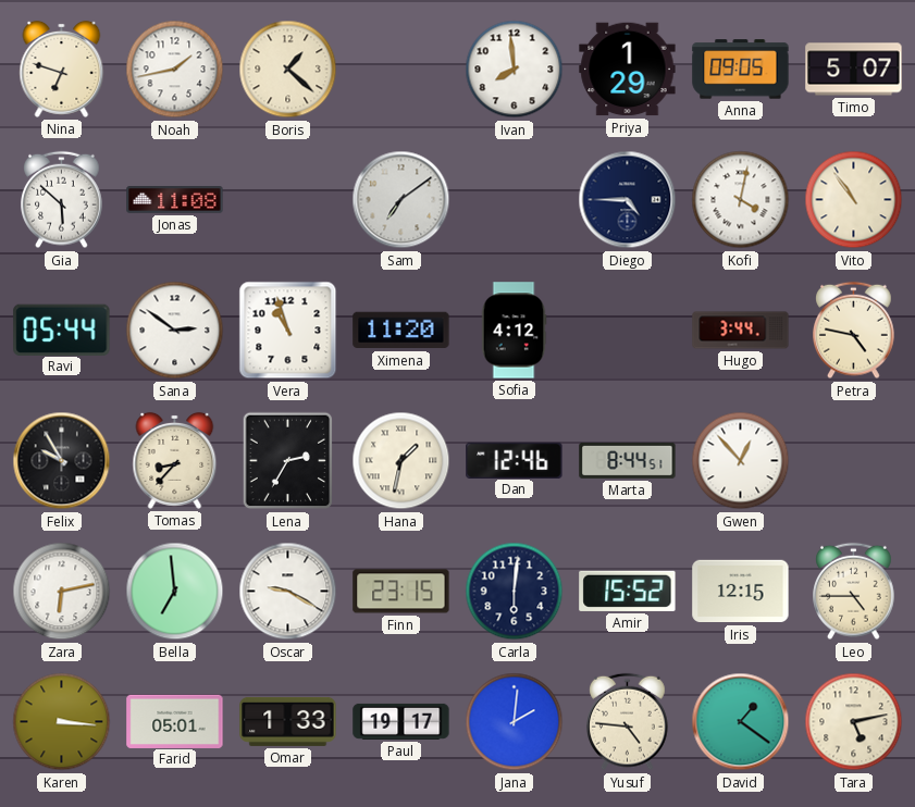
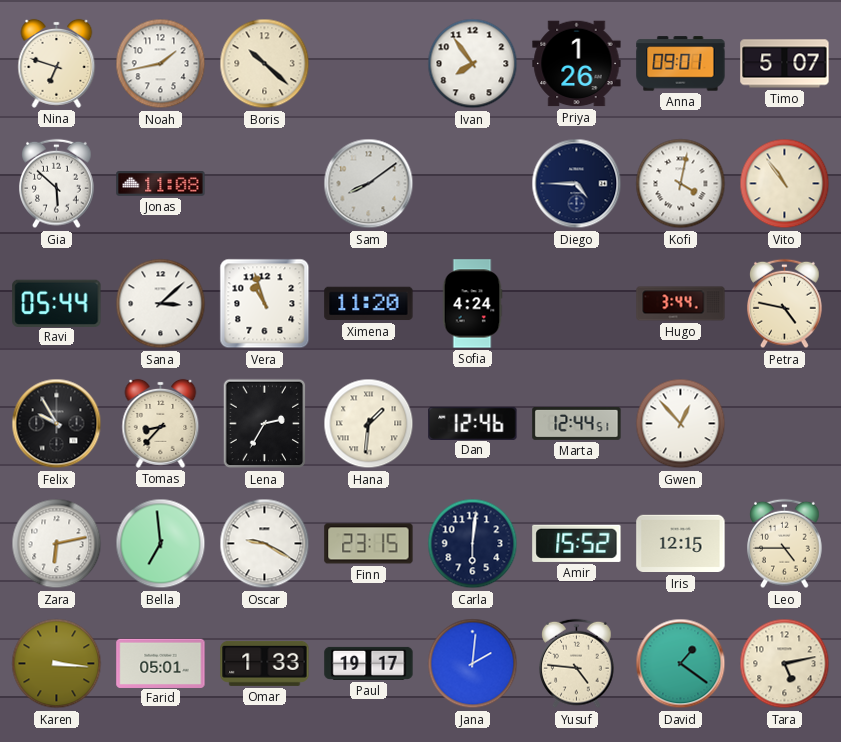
Boris: 1:22 -> 10:22
Ivan: 7:59 -> 7:54
Priya: 1:29 -> 1:26
Anna: 09:05 -> 09:01
Sam: 7:09 -> 8:09
Sana: 2:51 -> 3:08
Sofia: 4:12 -> 4:24
Hana: 1:32 -> 1:31
Marta: 8:44 -> 12:44
